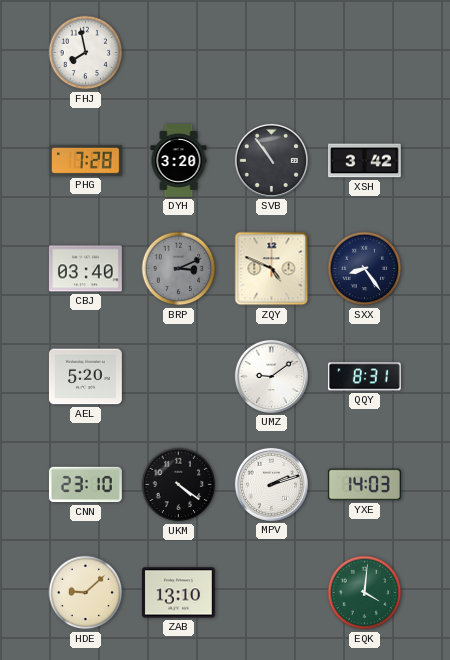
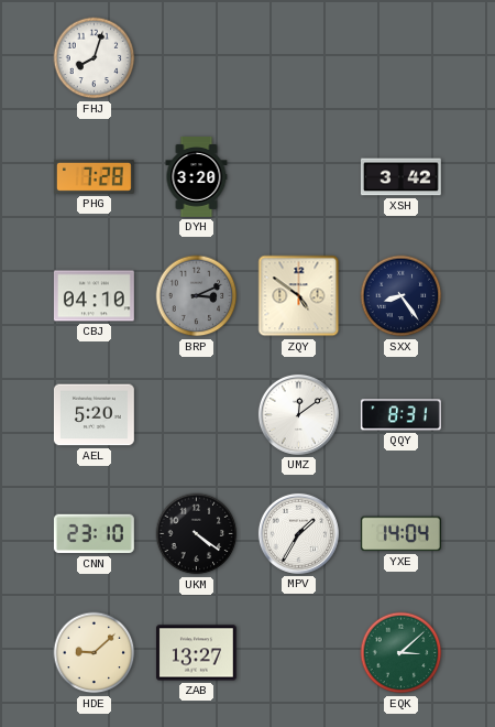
FHJ: 7:58 -> 8:03
SVB: 10:54 -> none
CBJ: 03:40 -> 04:10
ZQY: 4:49 -> 4:51
UMZ: 9:09 -> 12:09
MPV: 2:12 -> 1:35
YXE: 14:03 -> 14:04
ZAB: 13:10 -> 13:27
EQK: 4:01 -> 3:08
